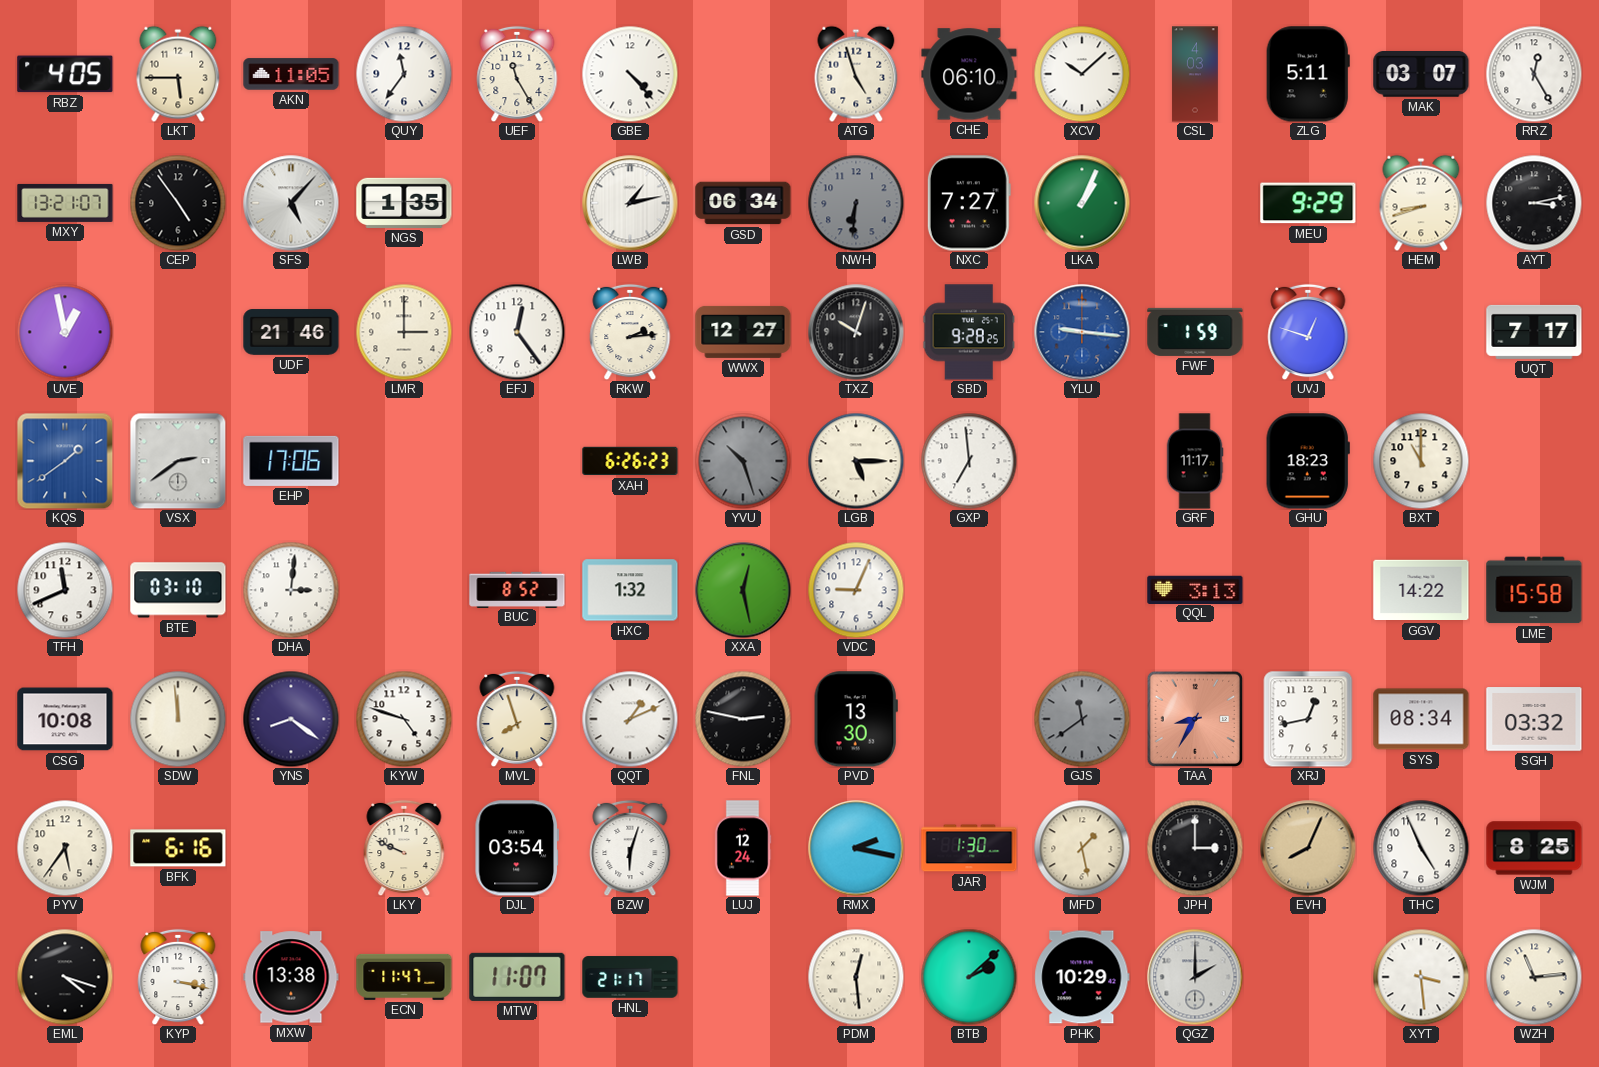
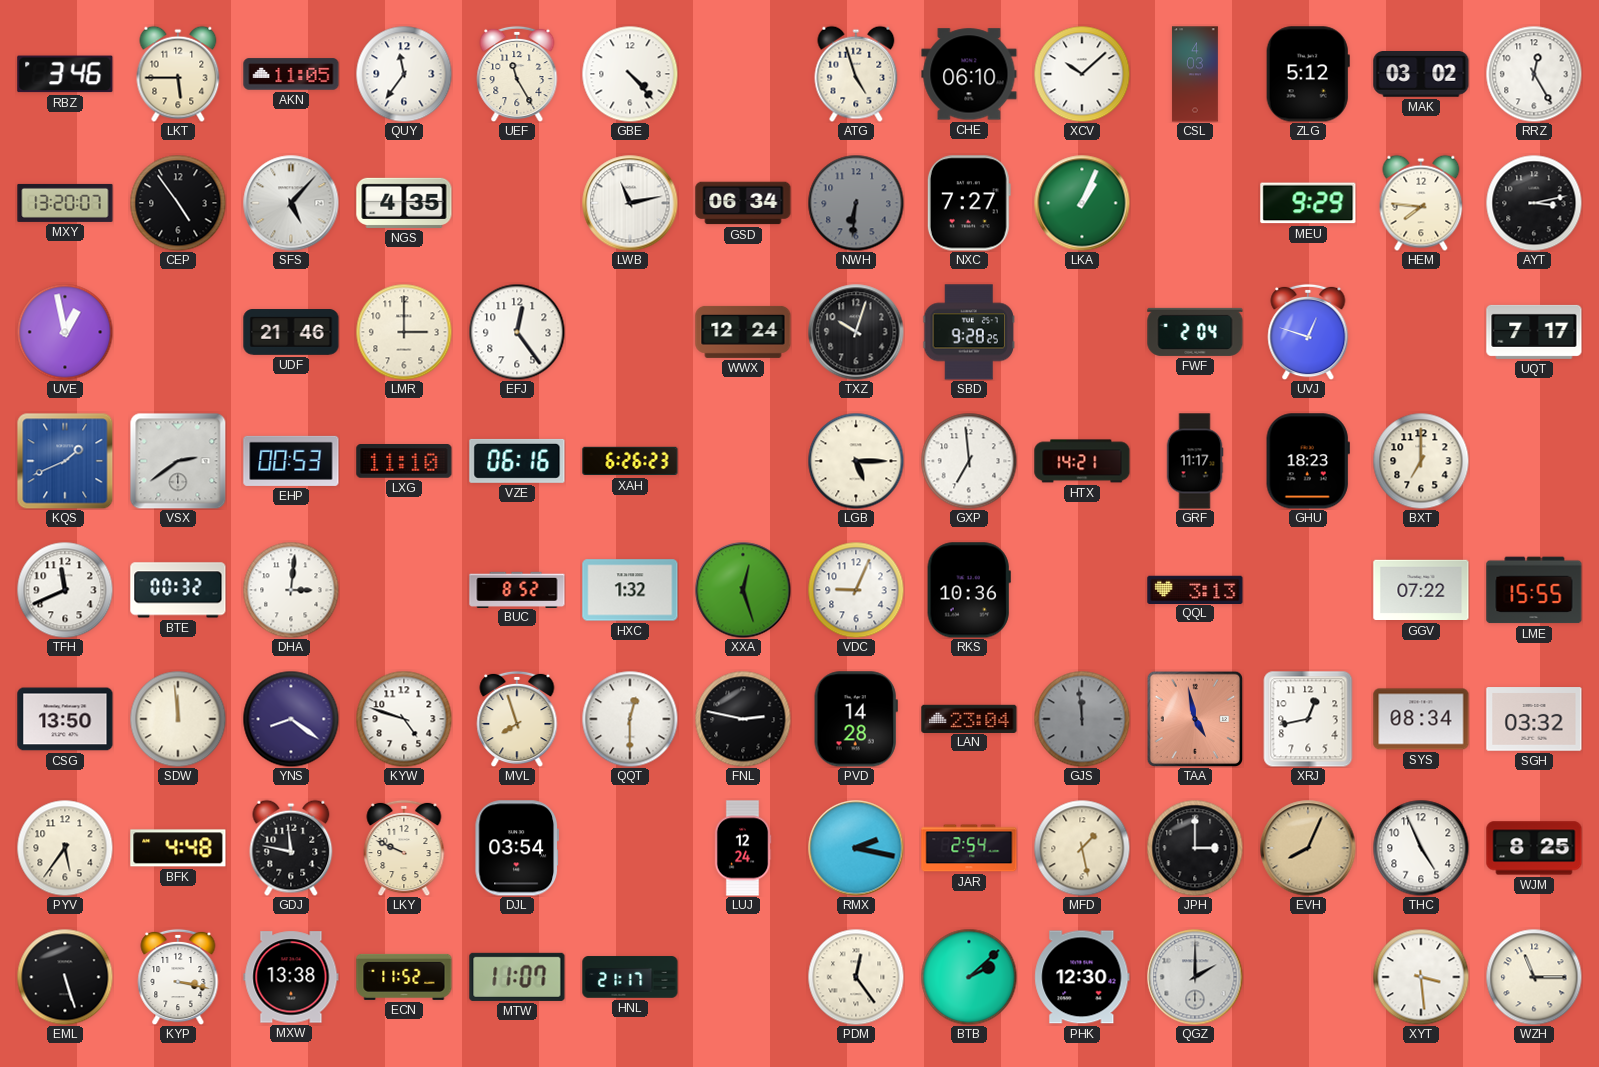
RBZ: 4:05 -> 3:46
ZLG: 5:11 -> 5:12
MAK: 03:07 -> 03:02
MXY: 13:21 -> 13:20
NGS: 1:35 -> 4:35
LWB: 1:13 -> 11:13
HEM: 8:42 -> 7:46
RKW: 2:14 -> none
WWX: 12:27 -> 12:24
YLU: 9:16 -> none
FWF: 1:59 -> 2:04
KQS: 1:39 -> 1:41
EHP: 17:06 -> 00:53
LXG: none -> 11:10
VZE: none -> 06:16
YVU: 10:27 -> none
HTX: none -> 14:21
BXT: 11:00 -> 7:00
BTE: 03:10 -> 00:32
XXA: 12:28 -> 12:27
RKS: none -> 10:36
GGV: 14:22 -> 07:22
LME: 15:58 -> 15:55
CSG: 10:08 -> 13:50
QQT: 1:11 -> 12:30
PVD: 13:30 -> 14:28
LAN: none -> 23:04
GJS: 11:39 -> 11:59
TAA: 8:35 -> 4:58
BFK: 6:16 -> 4:48
GDJ: none -> 11:47
BZW: 6:03 -> none
JAR: 1:30 -> 2:54
EML: 4:18 -> 5:27
ECN: 11:47 -> 11:52
PDM: 12:29 -> 12:24
PHK: 10:29 -> 12:30
WZH: 11:14 -> 11:15
